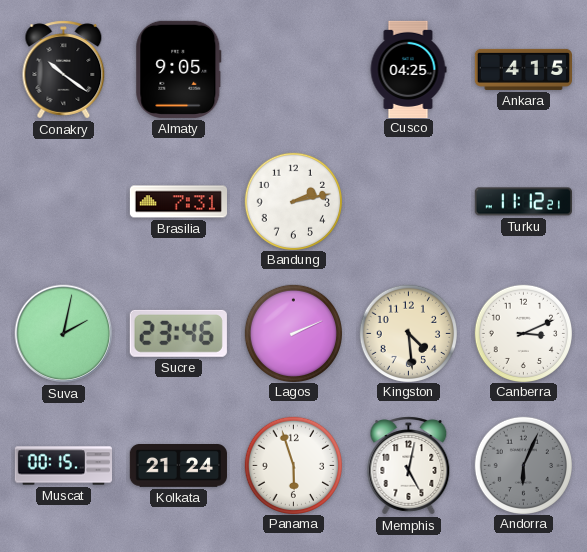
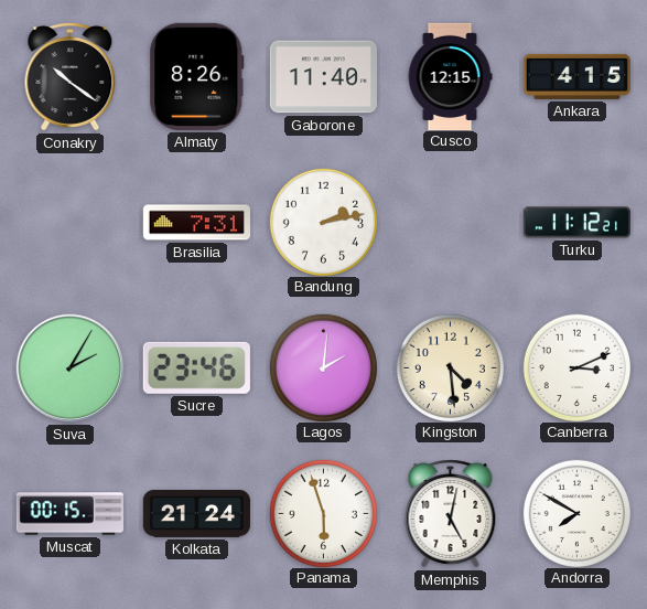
Almaty: 9:05 -> 8:26
Gaborone: none -> 11:40
Cusco: 04:25 -> 12:15
Suva: 2:02 -> 2:05
Lagos: 2:11 -> 2:01
Andorra: 6:04 -> 7:50
Andorra dial: grey -> white
